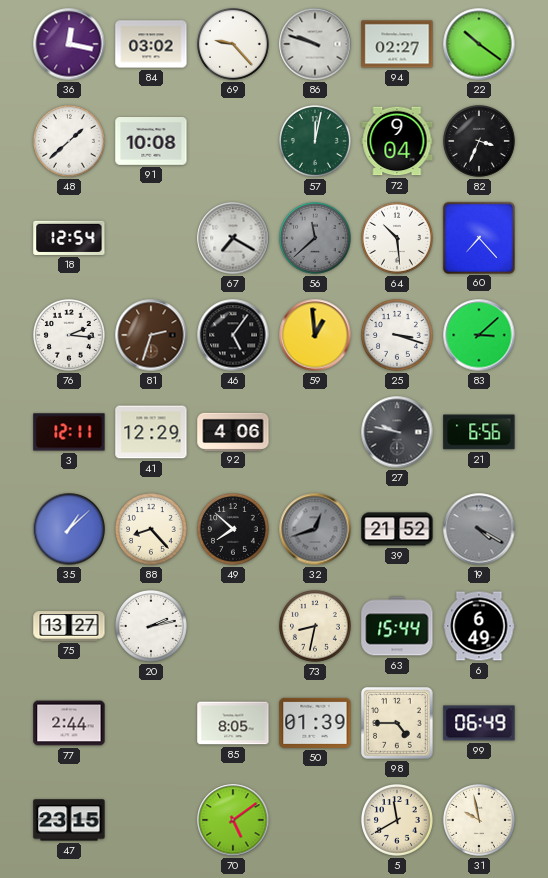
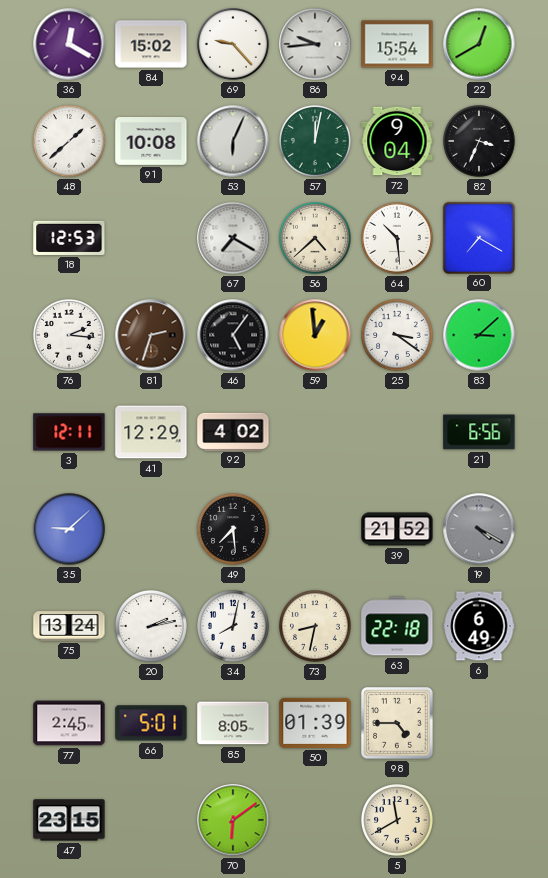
36: 12:17 -> 12:20
84: 03:02 -> 15:02
86: 9:48 -> 9:44
94: 02:27 -> 15:54
22: 10:21 -> 12:40
53: none -> 6:04
18: 12:54 -> 12:53
56: 11:38 -> 4:38
56 dial: grey -> cream
60: 7:23 -> 7:20
25: 3:18 -> 3:21
92: 4:06 -> 4:02
27: 9:47 -> none
35: 1:08 -> 9:08
88: 8:23 -> none
49: 7:52 -> 7:29
32: 12:42 -> none
75: 13:27 -> 13:24
34: none -> 8:02
63: 15:44 -> 22:18
77: 2:44 -> 2:45
66: none -> 5:01
99: 06:49 -> none
70: 5:09 -> 6:09
31: 9:58 -> none
